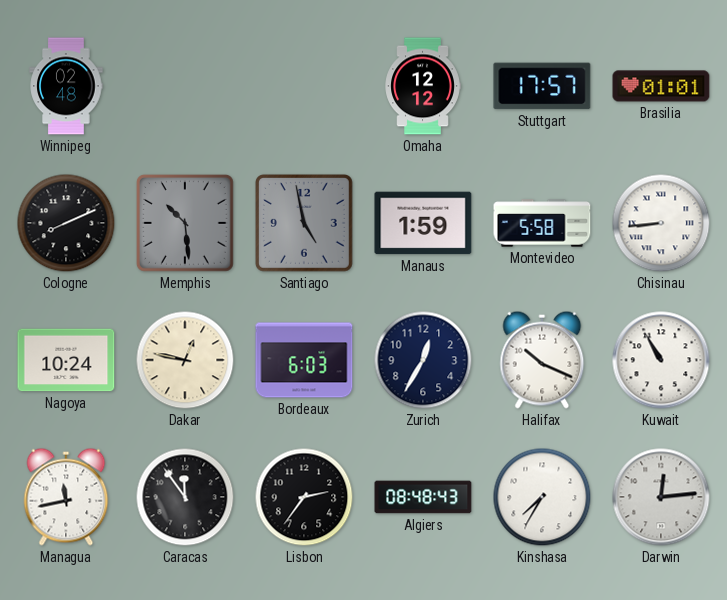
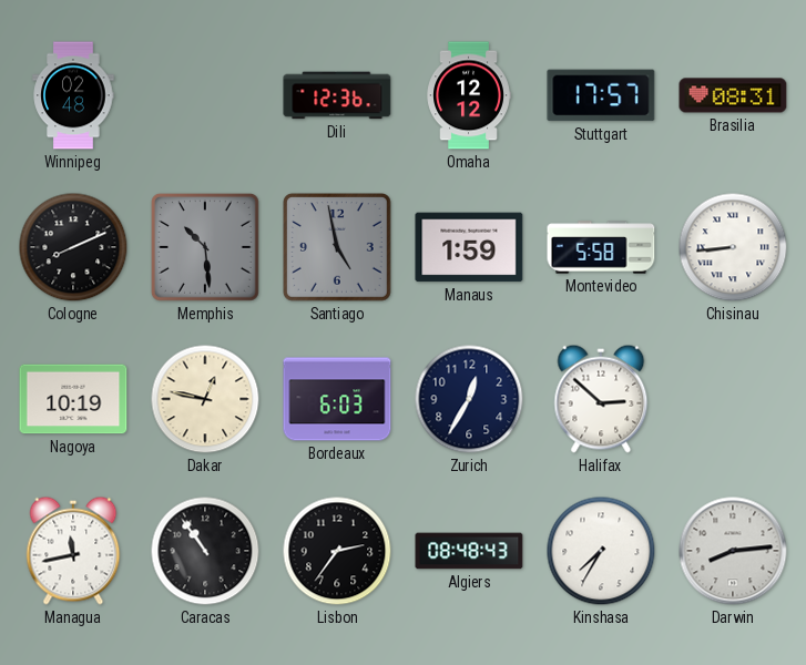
Dili: none -> 12:36
Brasilia: 01:01 -> 08:31
Nagoya: 10:24 -> 10:19
Halifax: 10:19 -> 2:52
Kuwait: 10:55 -> none
Caracas: 11:54 -> 10:54
Darwin: 12:14 -> 8:14
